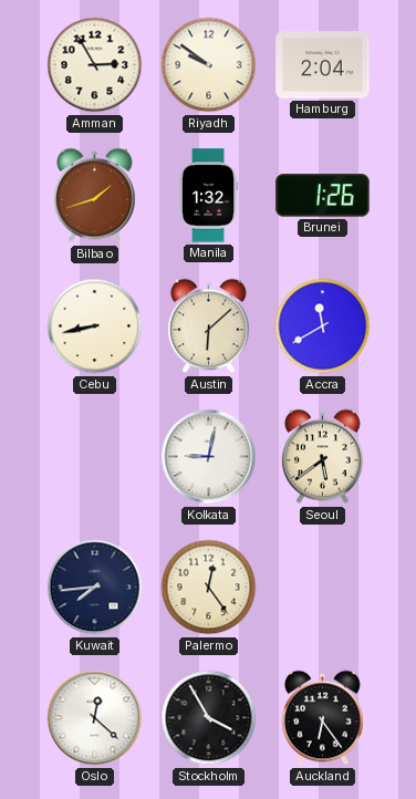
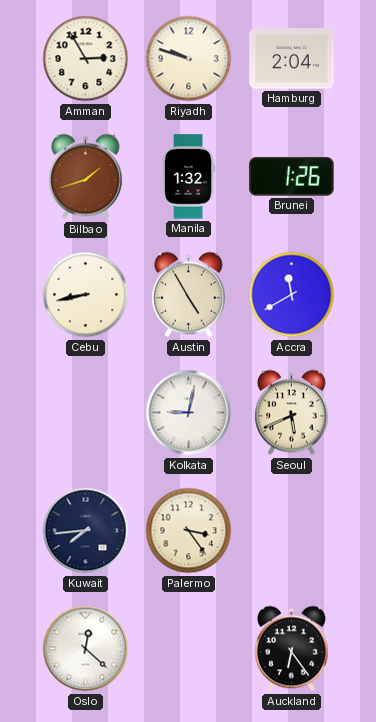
Riyadh: 9:51 -> 9:48
Austin: 6:08 -> 4:55
Seoul: 5:39 -> 5:41
Palermo: 12:24 -> 3:24
Stockholm: 3:55 -> none
